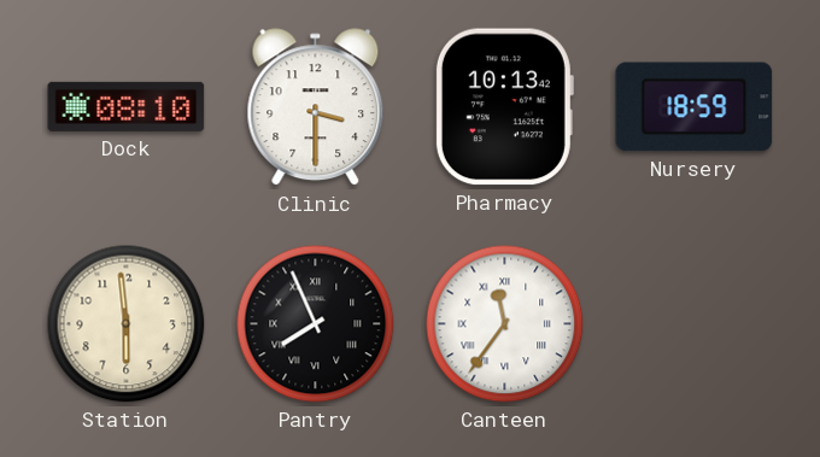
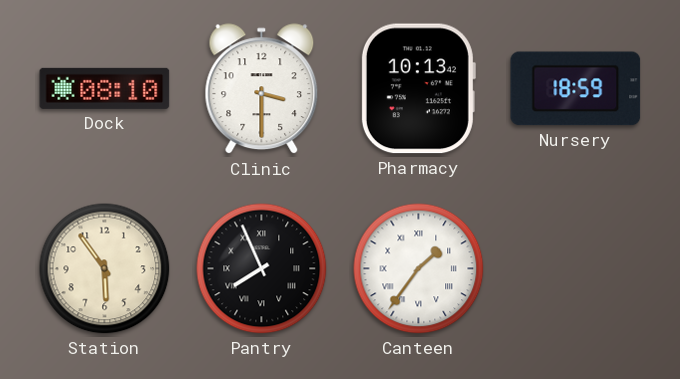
Station: 5:59 -> 5:54
Canteen: 11:36 -> 1:36
